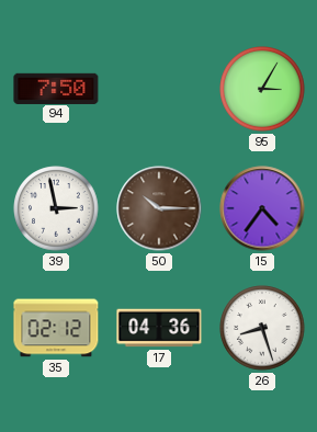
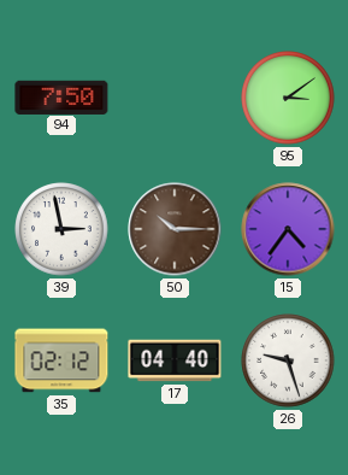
95: 3:05 -> 3:09
17: 04:36 -> 04:40
26: 8:27 -> 9:27
